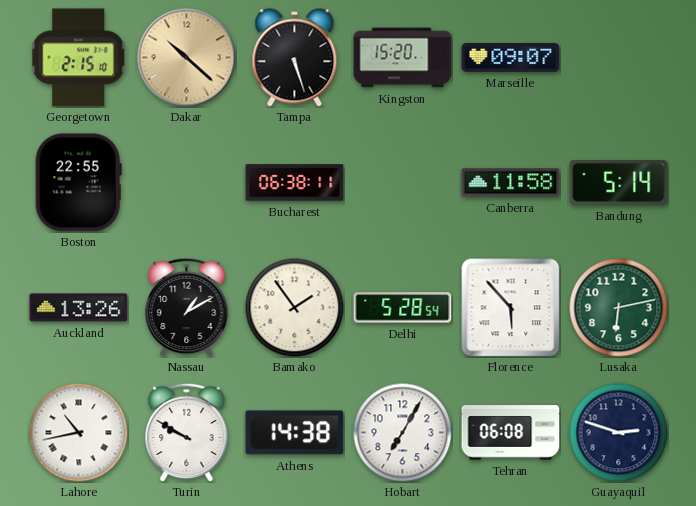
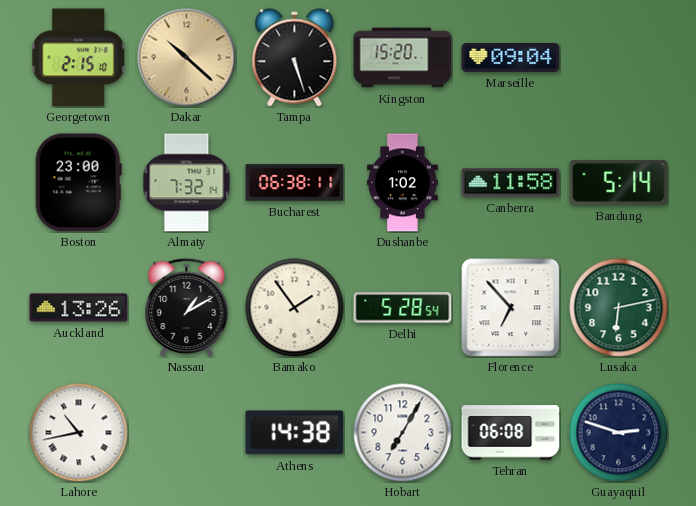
Marseille: 09:07 -> 09:04
Boston: 22:55 -> 23:00
Almaty: none -> 7:32
Dushanbe: none -> 1:02
Florence: 5:53 -> 6:53
Turin: 9:50 -> none
